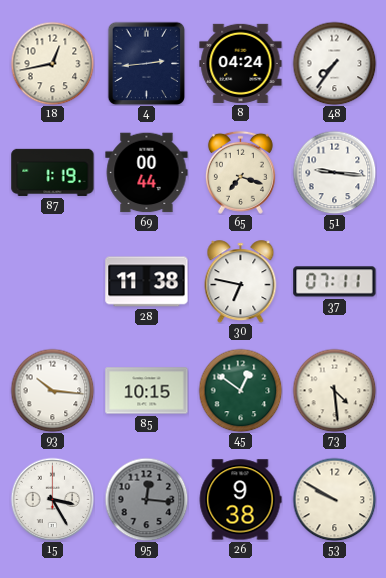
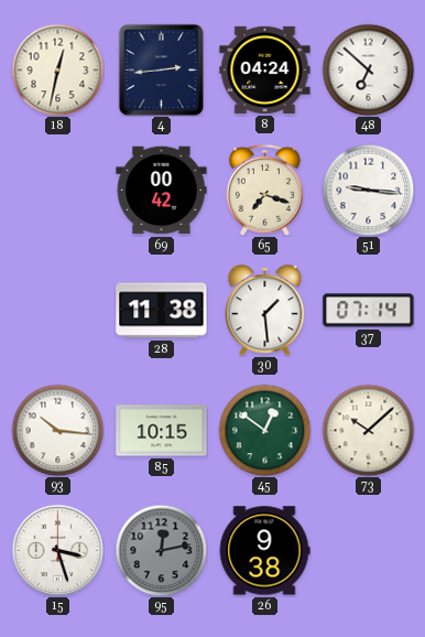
18: 12:43 -> 12:32
48: 7:36 -> 6:52
87: 1:19 -> none
69: 00:44 -> 00:42
30: 6:47 -> 1:29
37: 07:11 -> 07:14
73: 4:29 -> 10:08
15: 3:25 -> 3:27
95: 12:16 -> 12:13
53: 9:50 -> none
